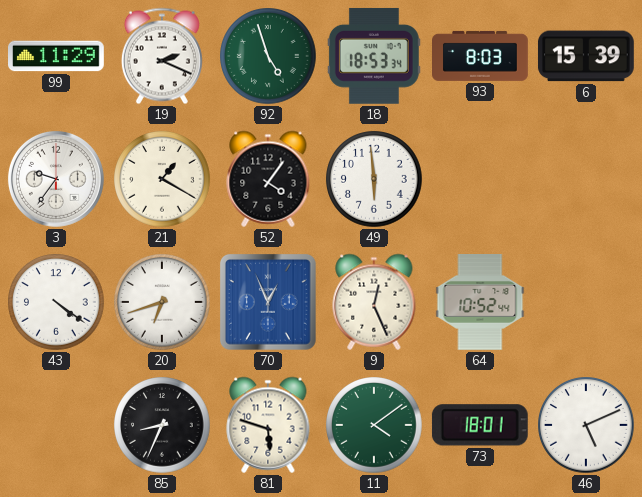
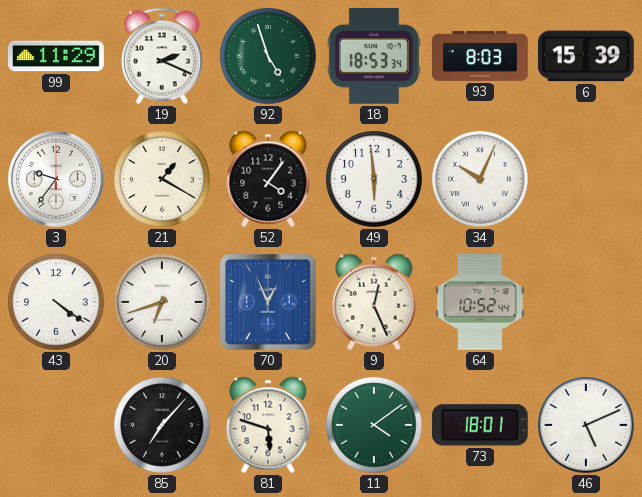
34: none -> 10:04
85: 8:34 -> 7:07
